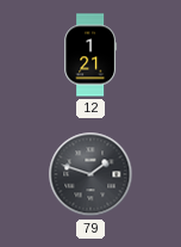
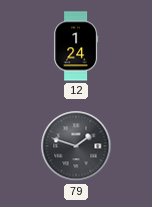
12: 1:21 -> 1:24
